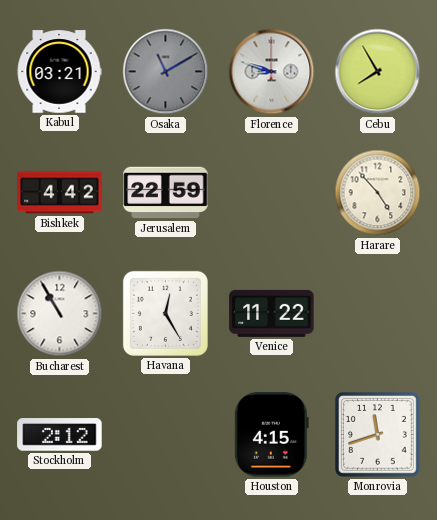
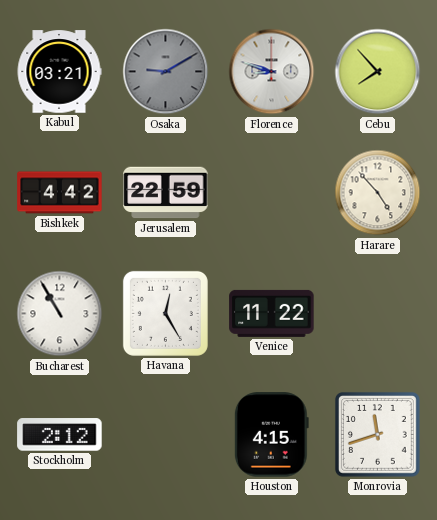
Osaka: 11:10 -> 9:10
Cebu: 7:55 -> 7:53
